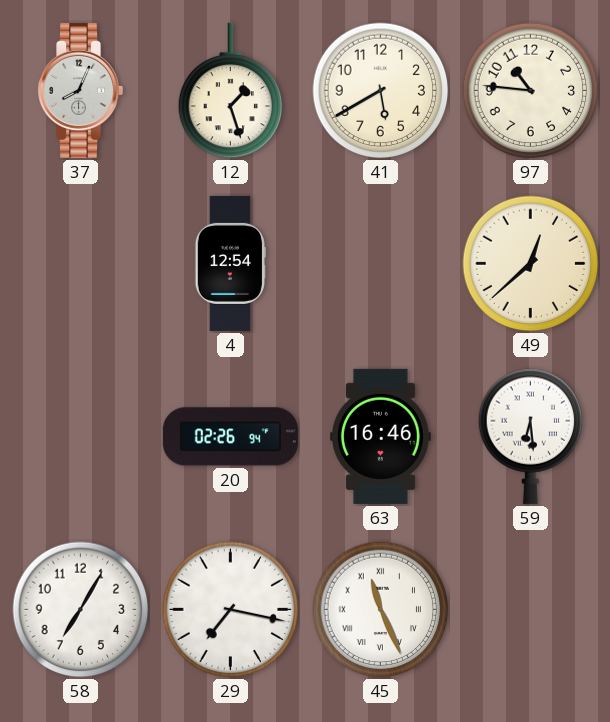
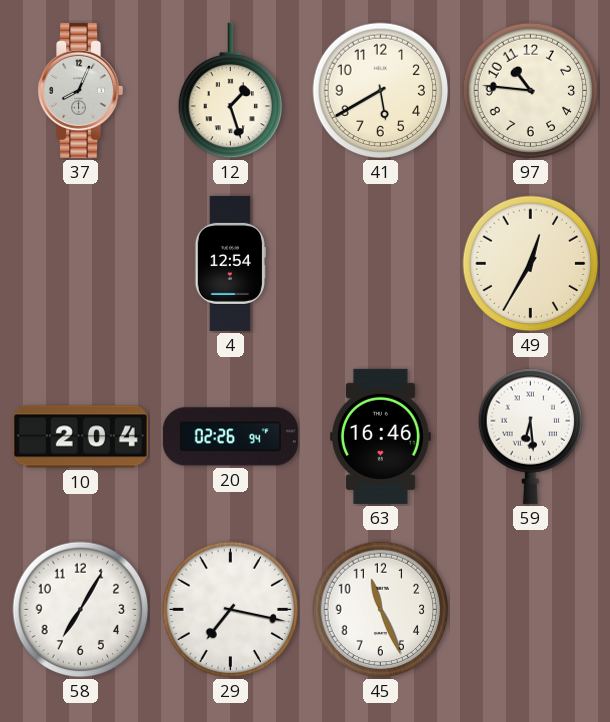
49: 12:38 -> 12:35
10: none -> 2:04
45 numerals: Roman -> Arabic
